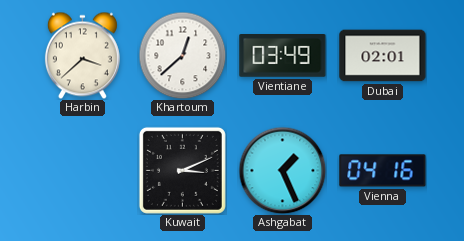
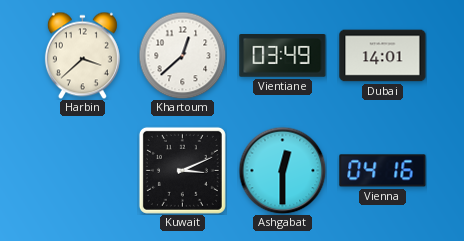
Dubai: 02:01 -> 14:01
Ashgabat: 1:26 -> 12:30
